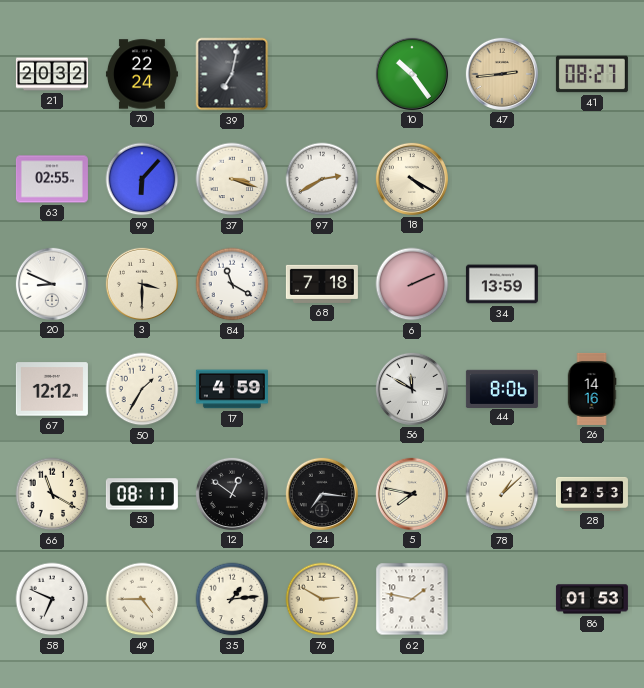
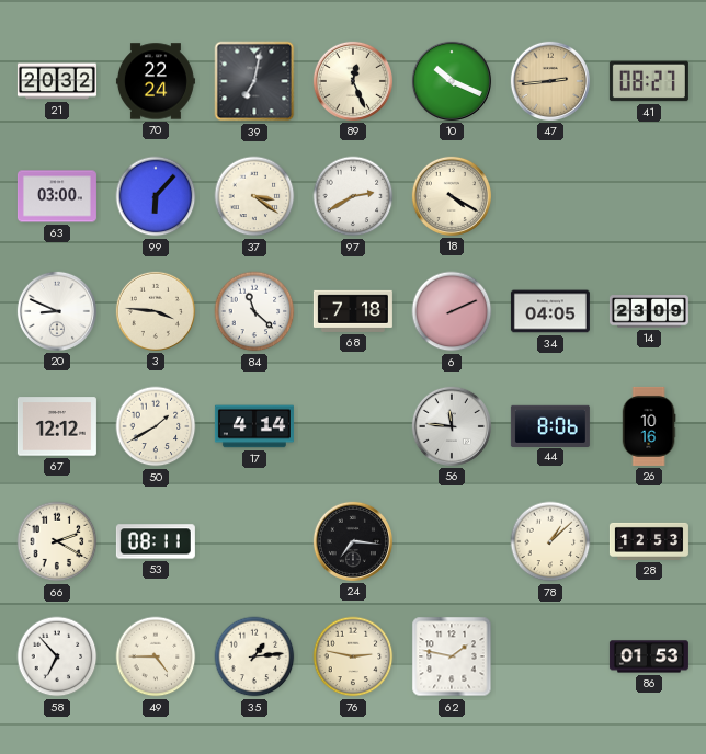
89: none -> 12:26
10: 10:24 -> 10:19
63: 02:55 -> 03:00
37: 3:18 -> 3:21
3: 3:30 -> 3:46
84: 11:20 -> 11:22
34: 13:59 -> 04:05
14: none -> 23:09
50: 1:35 -> 1:40
17: 4:59 -> 4:14
56: 11:50 -> 11:46
26: 14:16 -> 10:16
66: 11:20 -> 2:20
12: 12:51 -> none
5: 7:47 -> none
58: 6:49 -> 6:53
76: 2:50 -> 2:47
